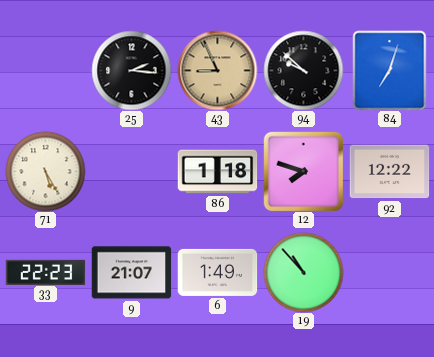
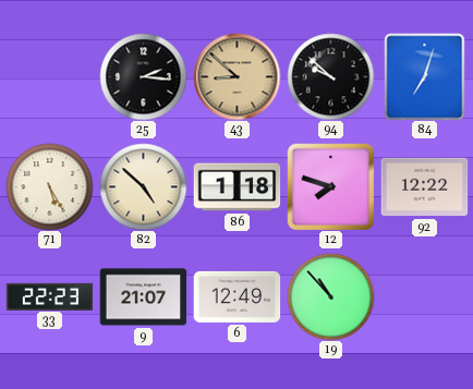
43: 8:56 -> 8:52
82: none -> 4:52
6: 1:49 -> 12:49
